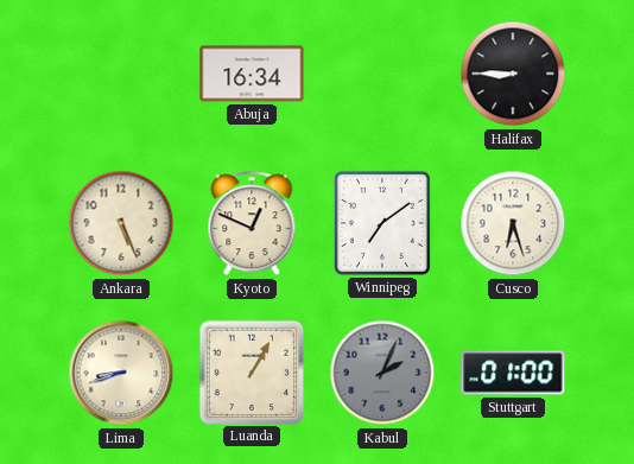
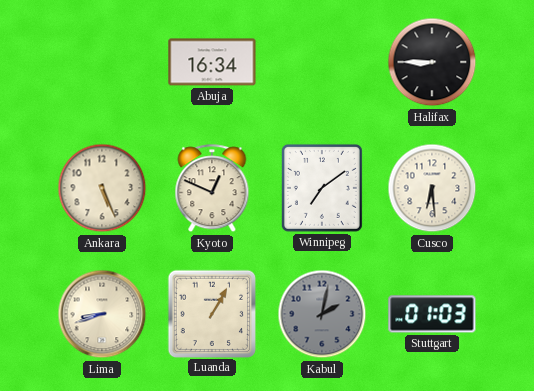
Cusco: 6:27 -> 6:29
Kabul: 2:04 -> 2:02
Stuttgart: 01:00 -> 01:03
